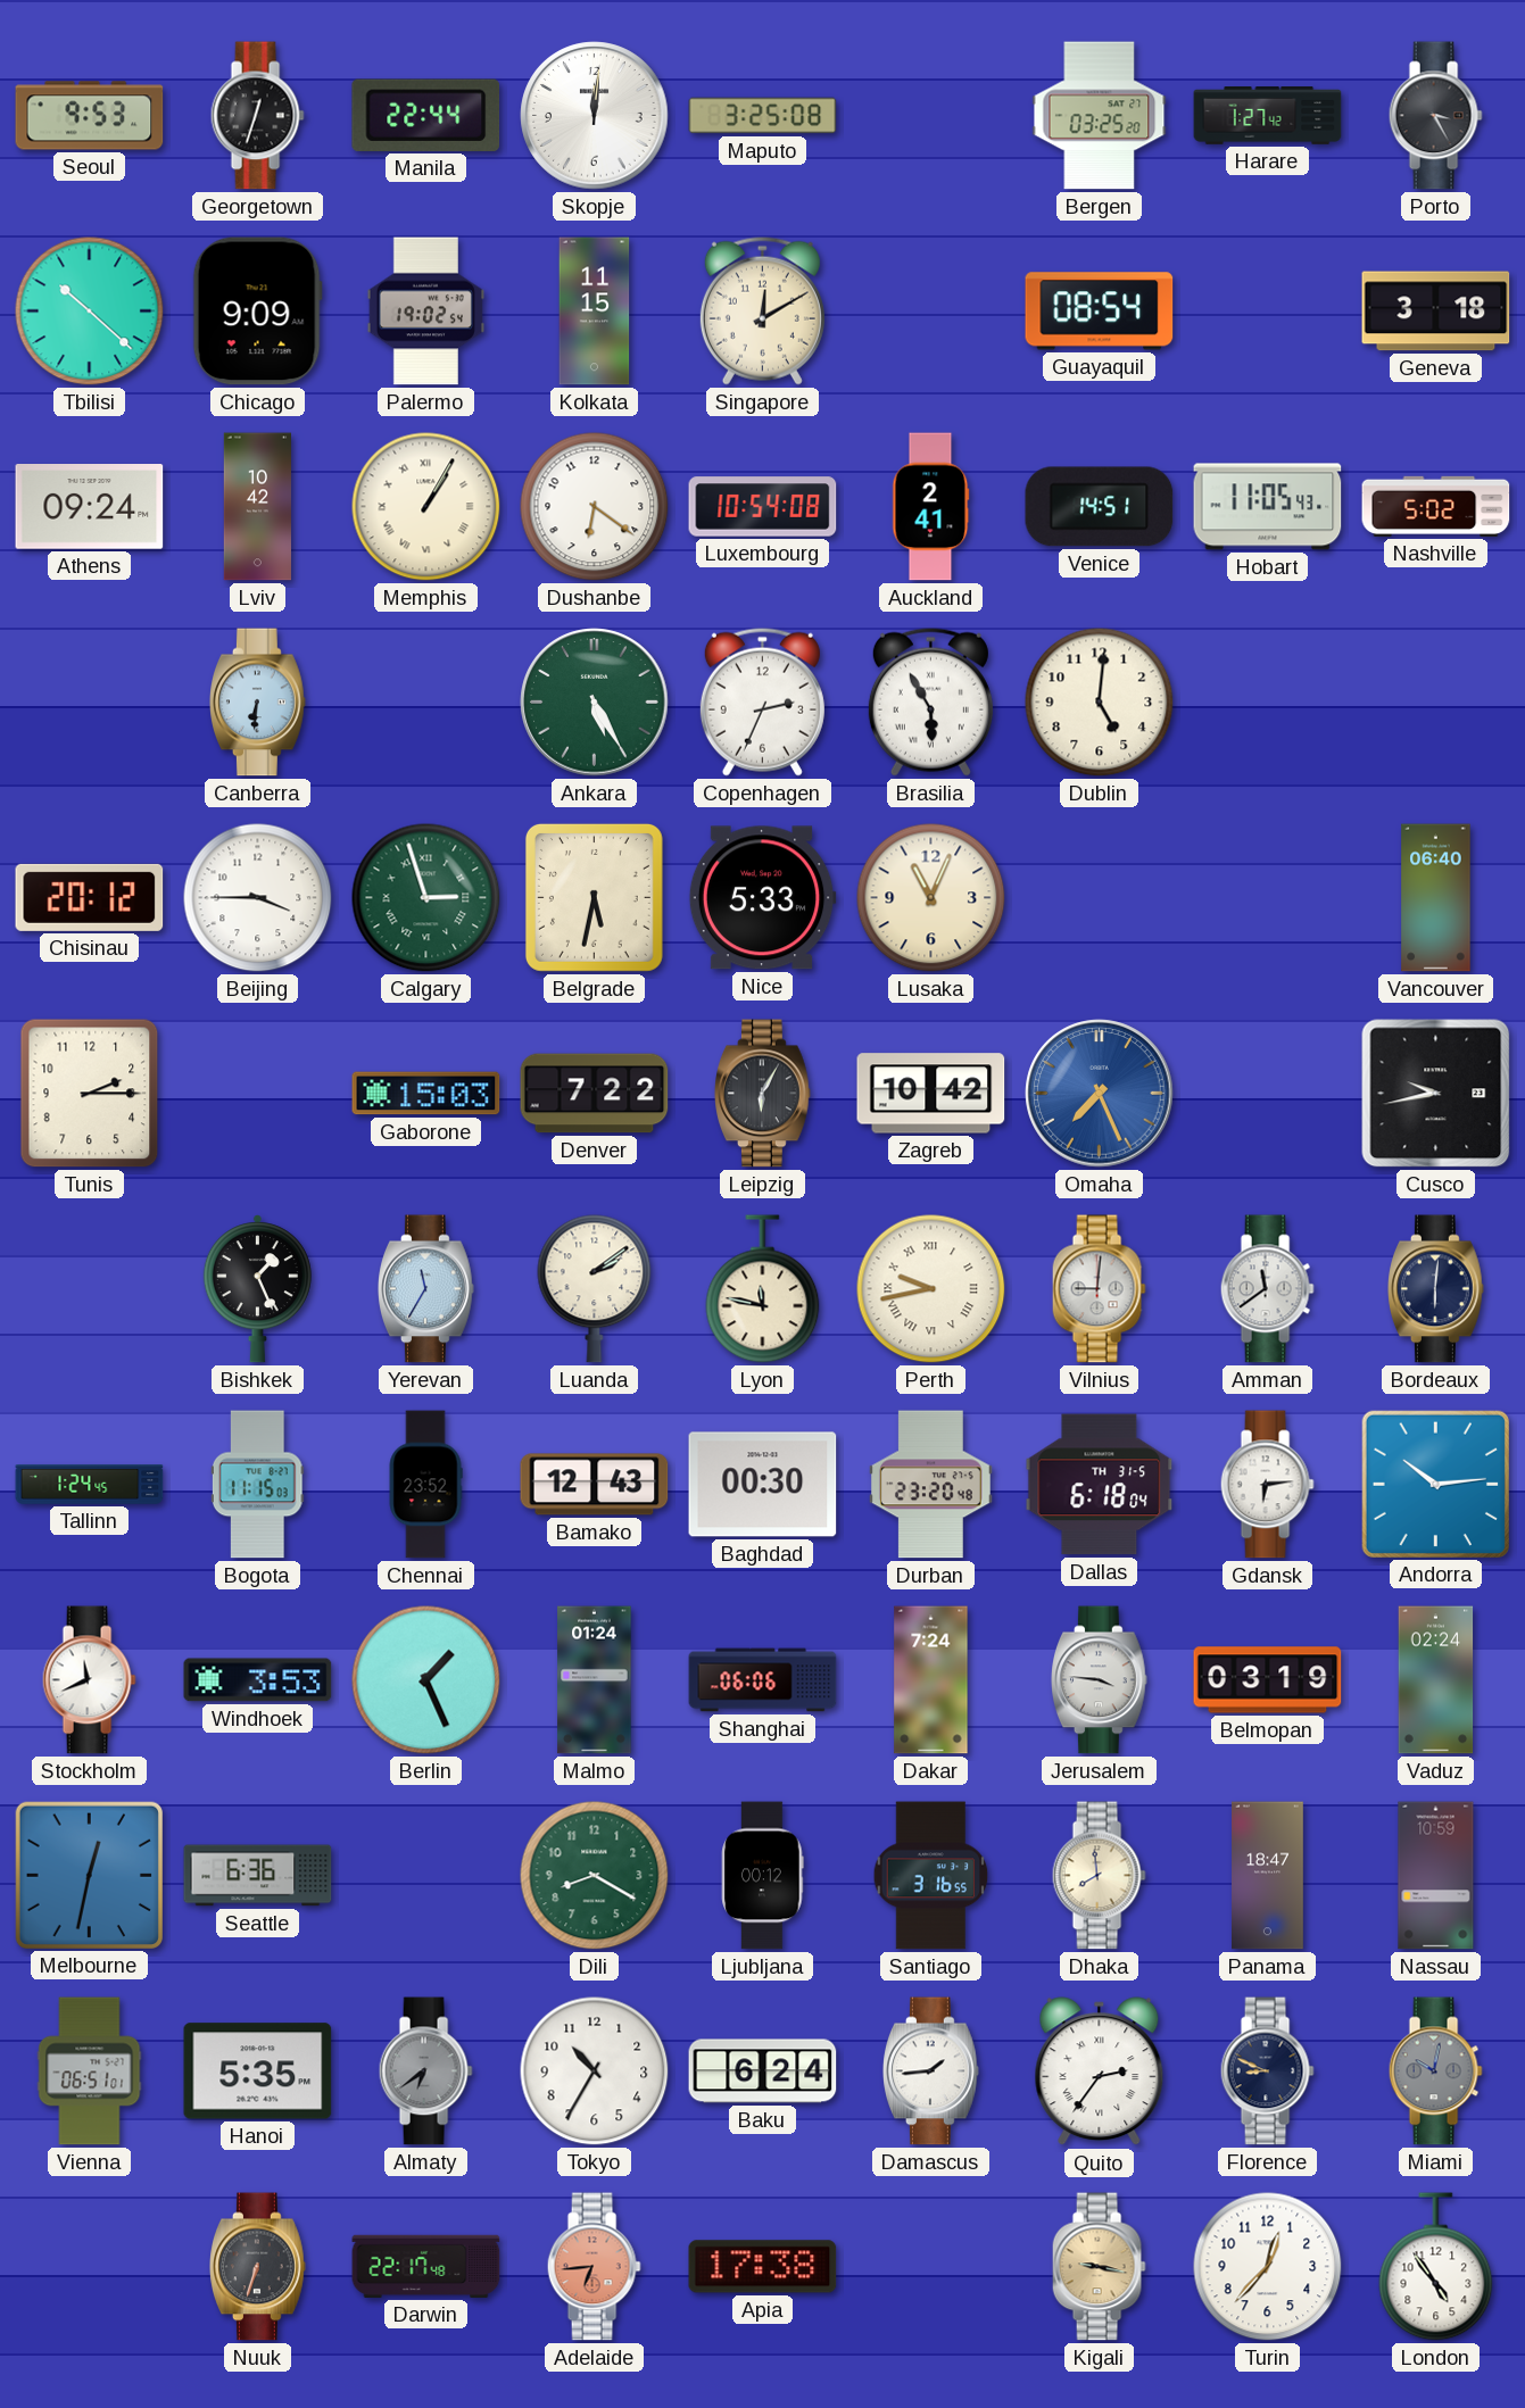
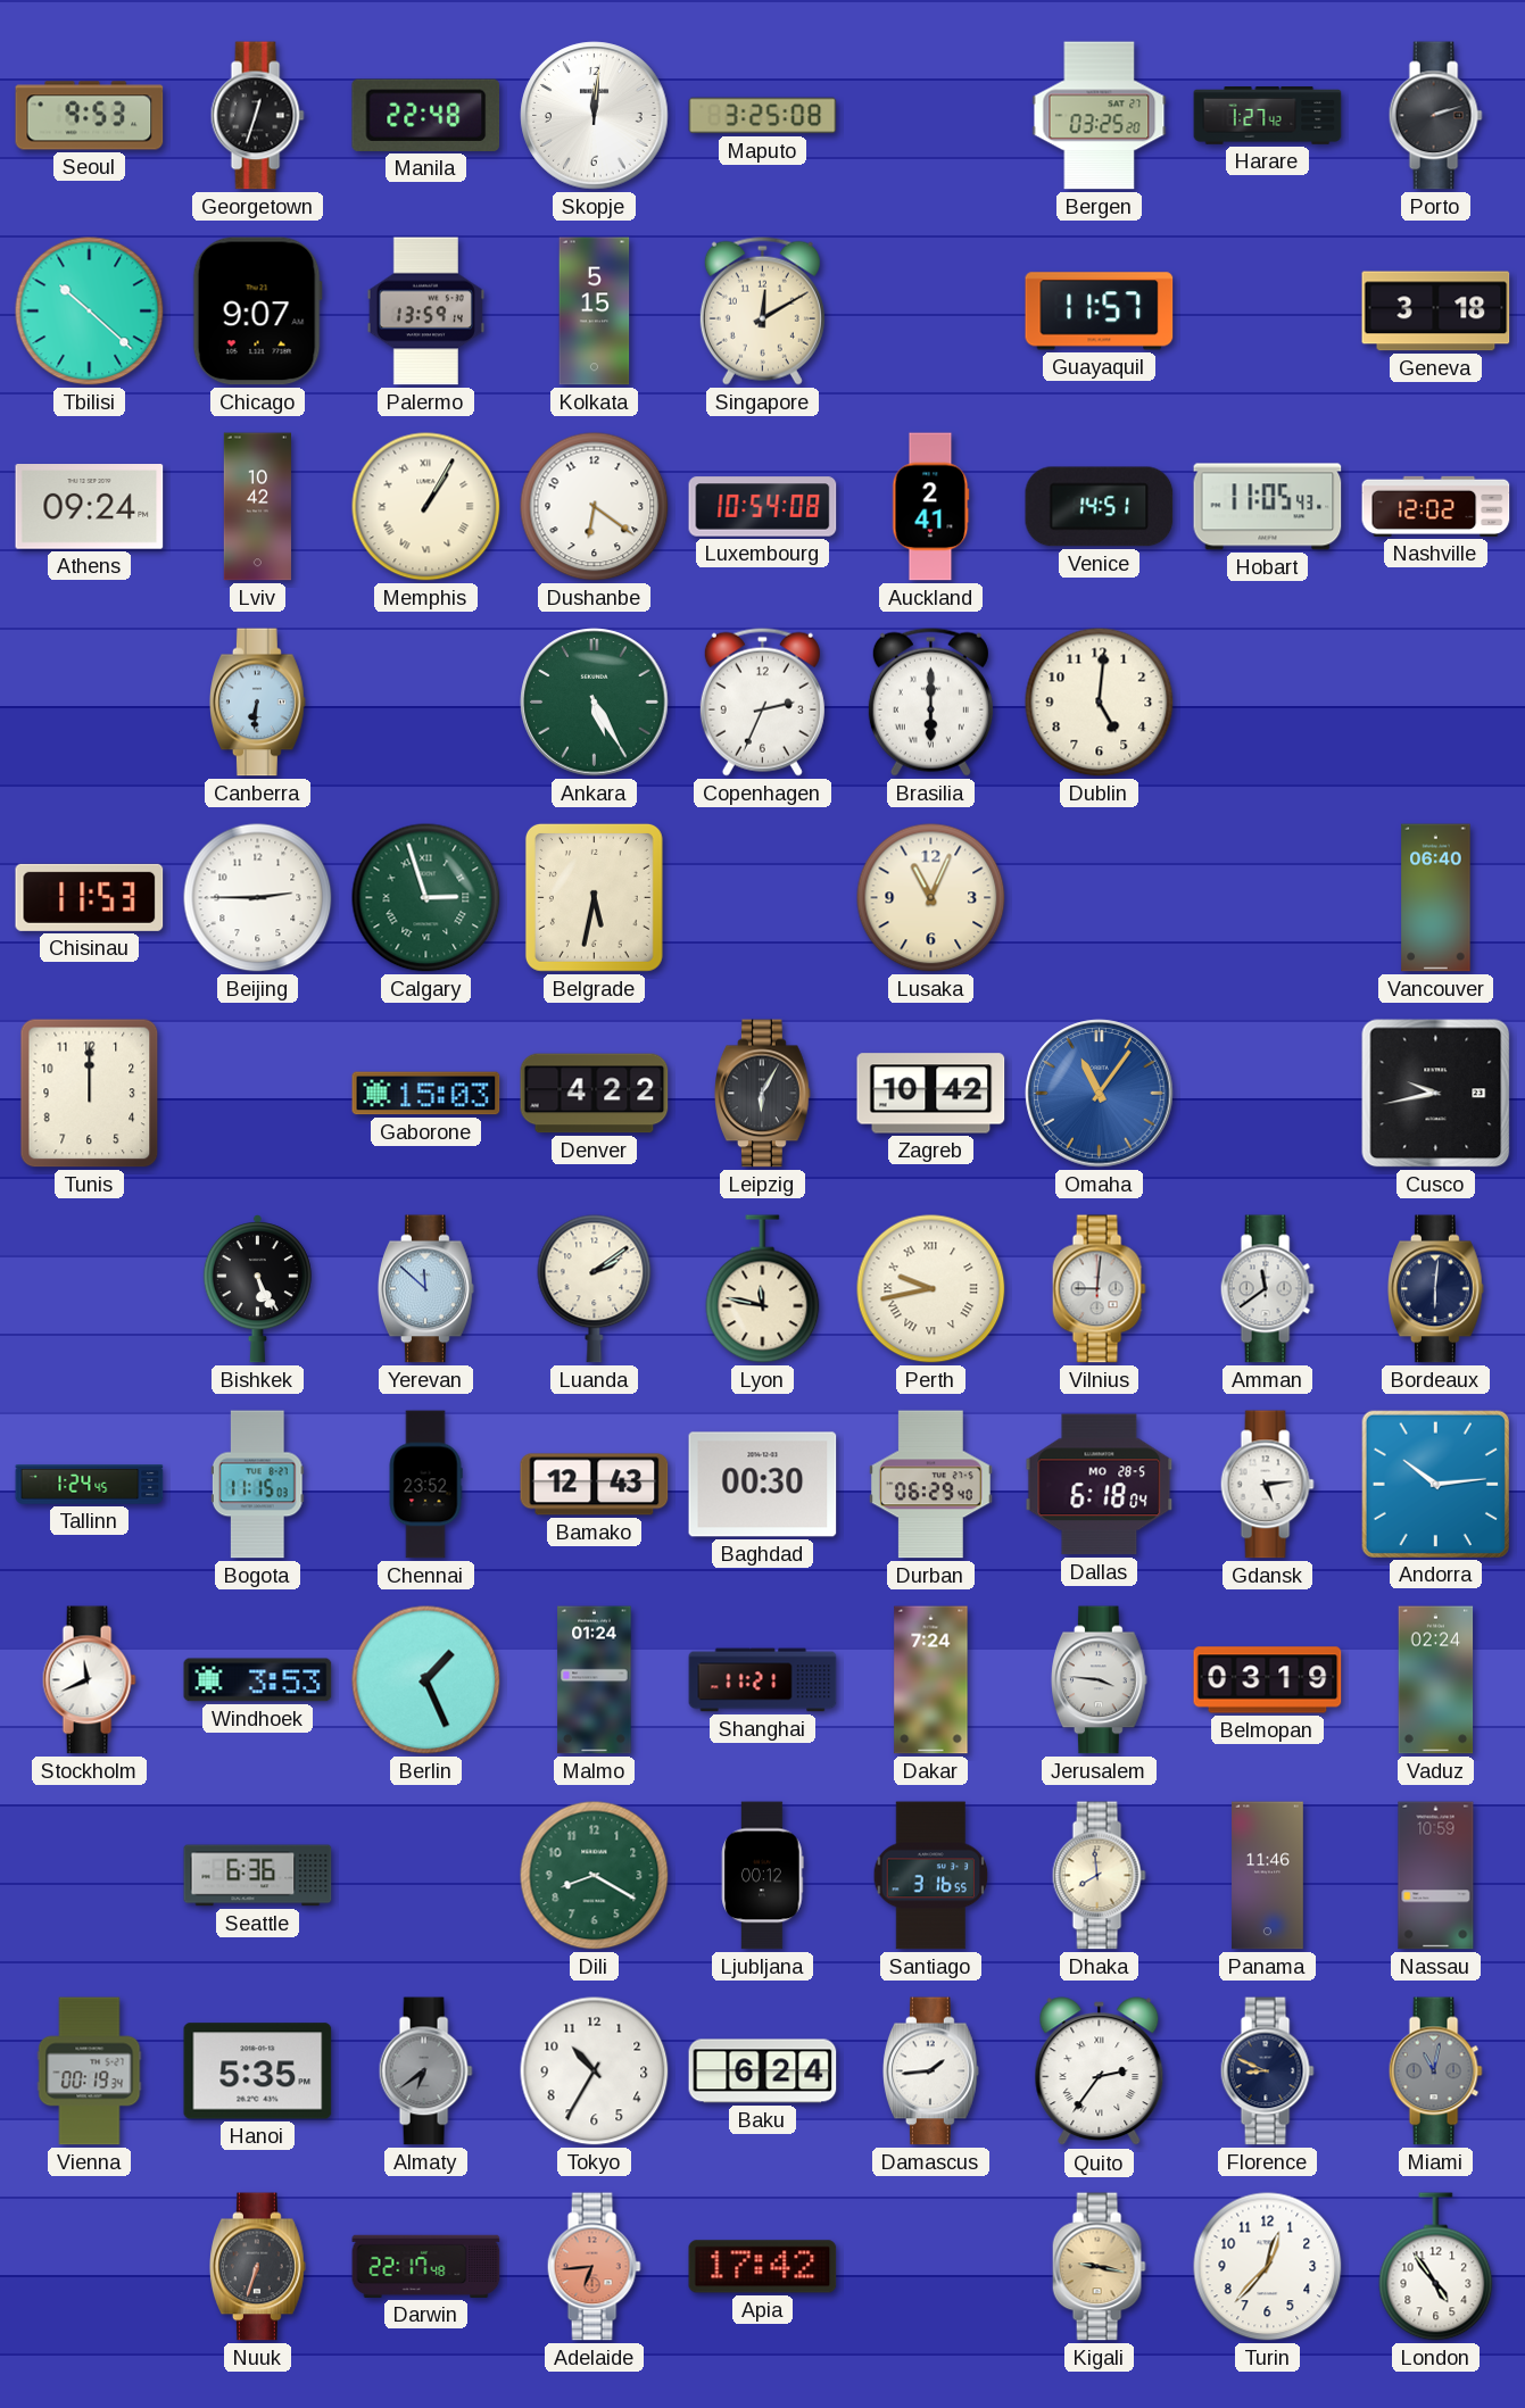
Manila: 22:44 -> 22:48
Porto: 3:25 -> 2:12
Chicago: 9:09 -> 9:07
Palermo: 19:02 -> 13:59
Kolkata: 11:15 -> 5:15
Guayaquil: 08:54 -> 11:57
Nashville: 5:02 -> 12:02
Brasilia: 5:55 -> 6:00
Chisinau: 20:12 -> 11:53
Beijing: 3:45 -> 2:45
Nice: 5:33 -> none
Tunis: 2:15 -> 12:00
Denver: 7:22 -> 4:22
Omaha: 7:26 -> 11:06
Bishkek: 1:26 -> 5:26
Yerevan: 11:35 -> 11:52
Durban: 23:20 -> 06:29
Dallas date: TH 31-5 -> MO 28-5
Gdansk: 6:14 -> 5:14
Shanghai: 06:06 -> 11:21
Melbourne: 12:32 -> none
Panama: 18:47 -> 11:46
Vienna: 06:51 -> 00:19
Miami: 10:02 -> 11:02
Apia: 17:38 -> 17:42
